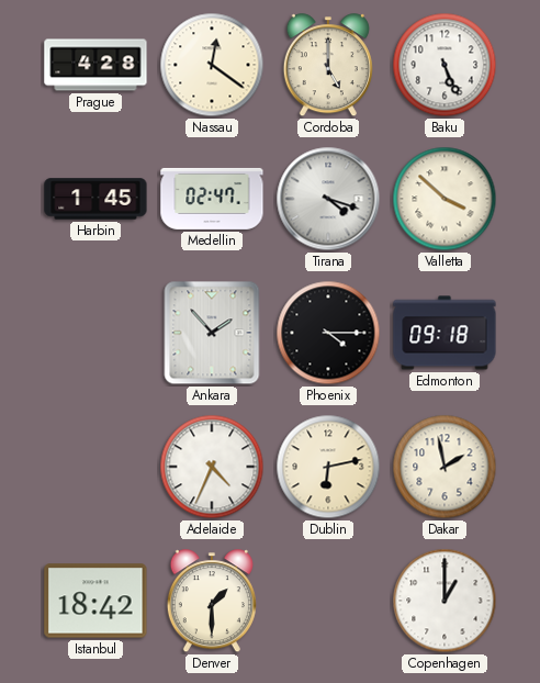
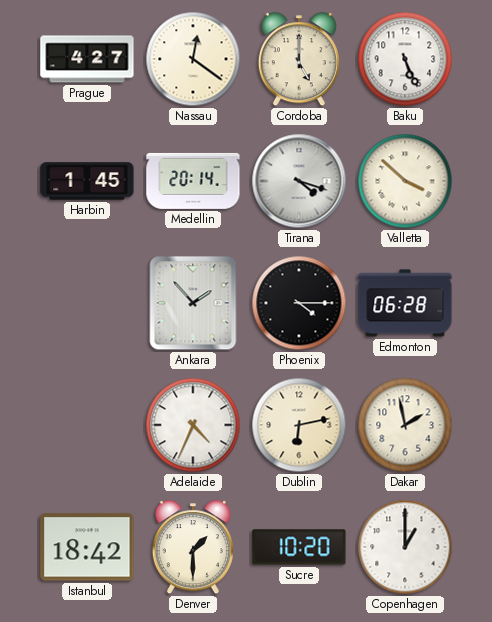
Prague: 4:28 -> 4:27
Medellin: 02:47 -> 20:14
Edmonton: 09:18 -> 06:28
Sucre: none -> 10:20
